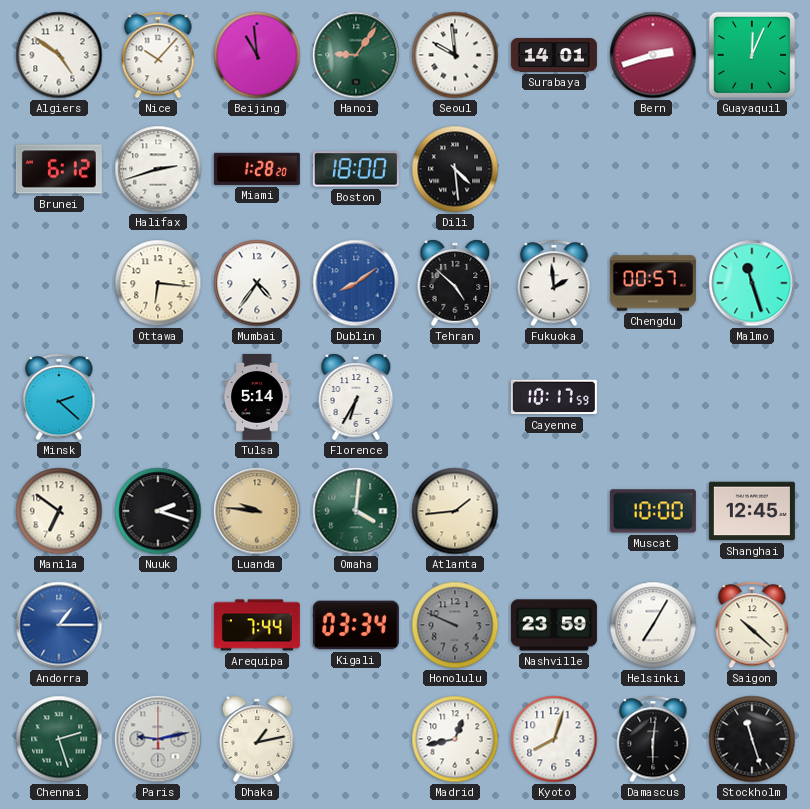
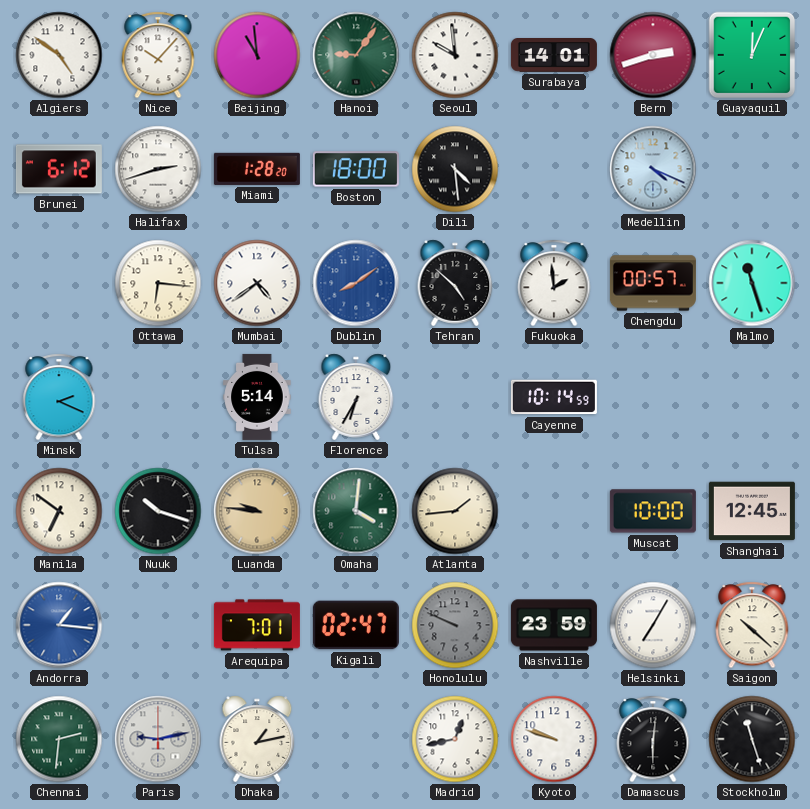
Medellin: none -> 4:19
Mumbai: 4:36 -> 4:39
Minsk: 2:22 -> 2:19
Cayenne: 10:17 -> 10:14
Nuuk: 2:18 -> 10:18
Andorra: 1:15 -> 1:16
Arequipa: 7:44 -> 7:01
Kigali: 03:34 -> 02:47
Chennai: 2:27 -> 2:31
Kyoto: 8:03 -> 9:48
